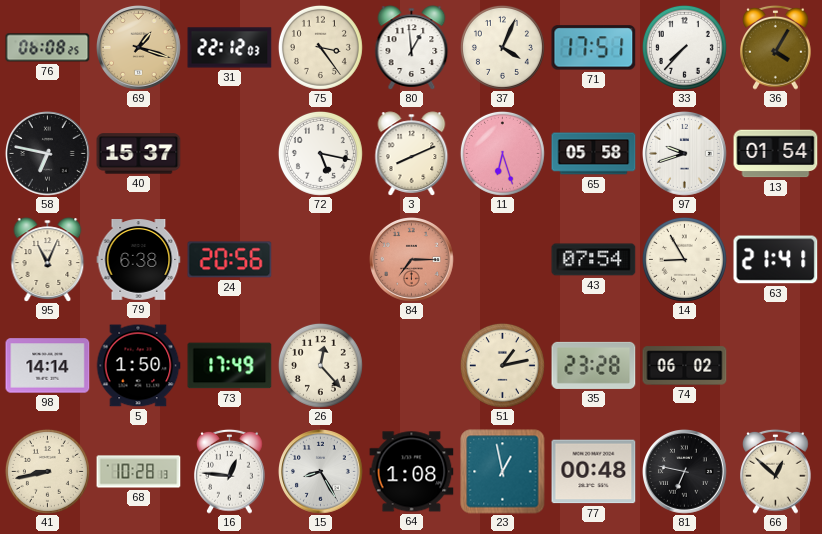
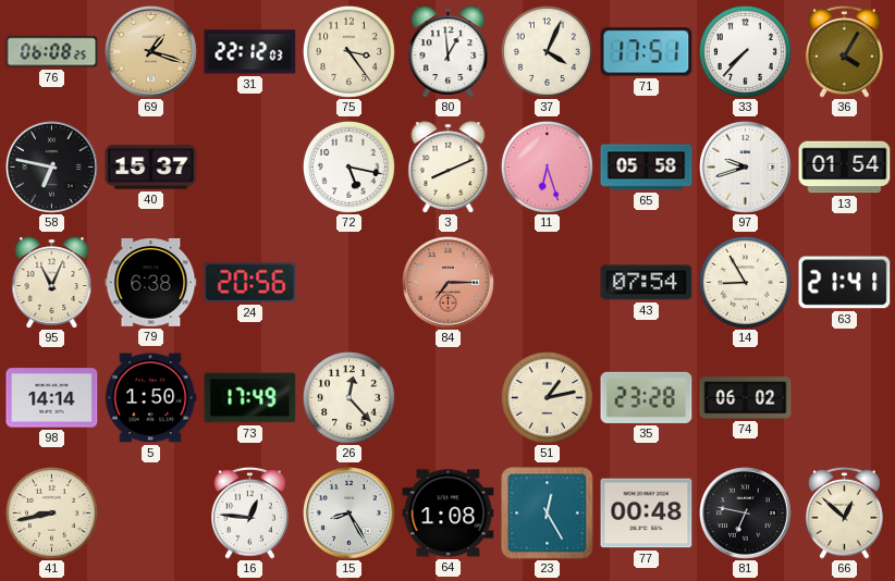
68: 10:28 -> none
23: 12:58 -> 12:25
